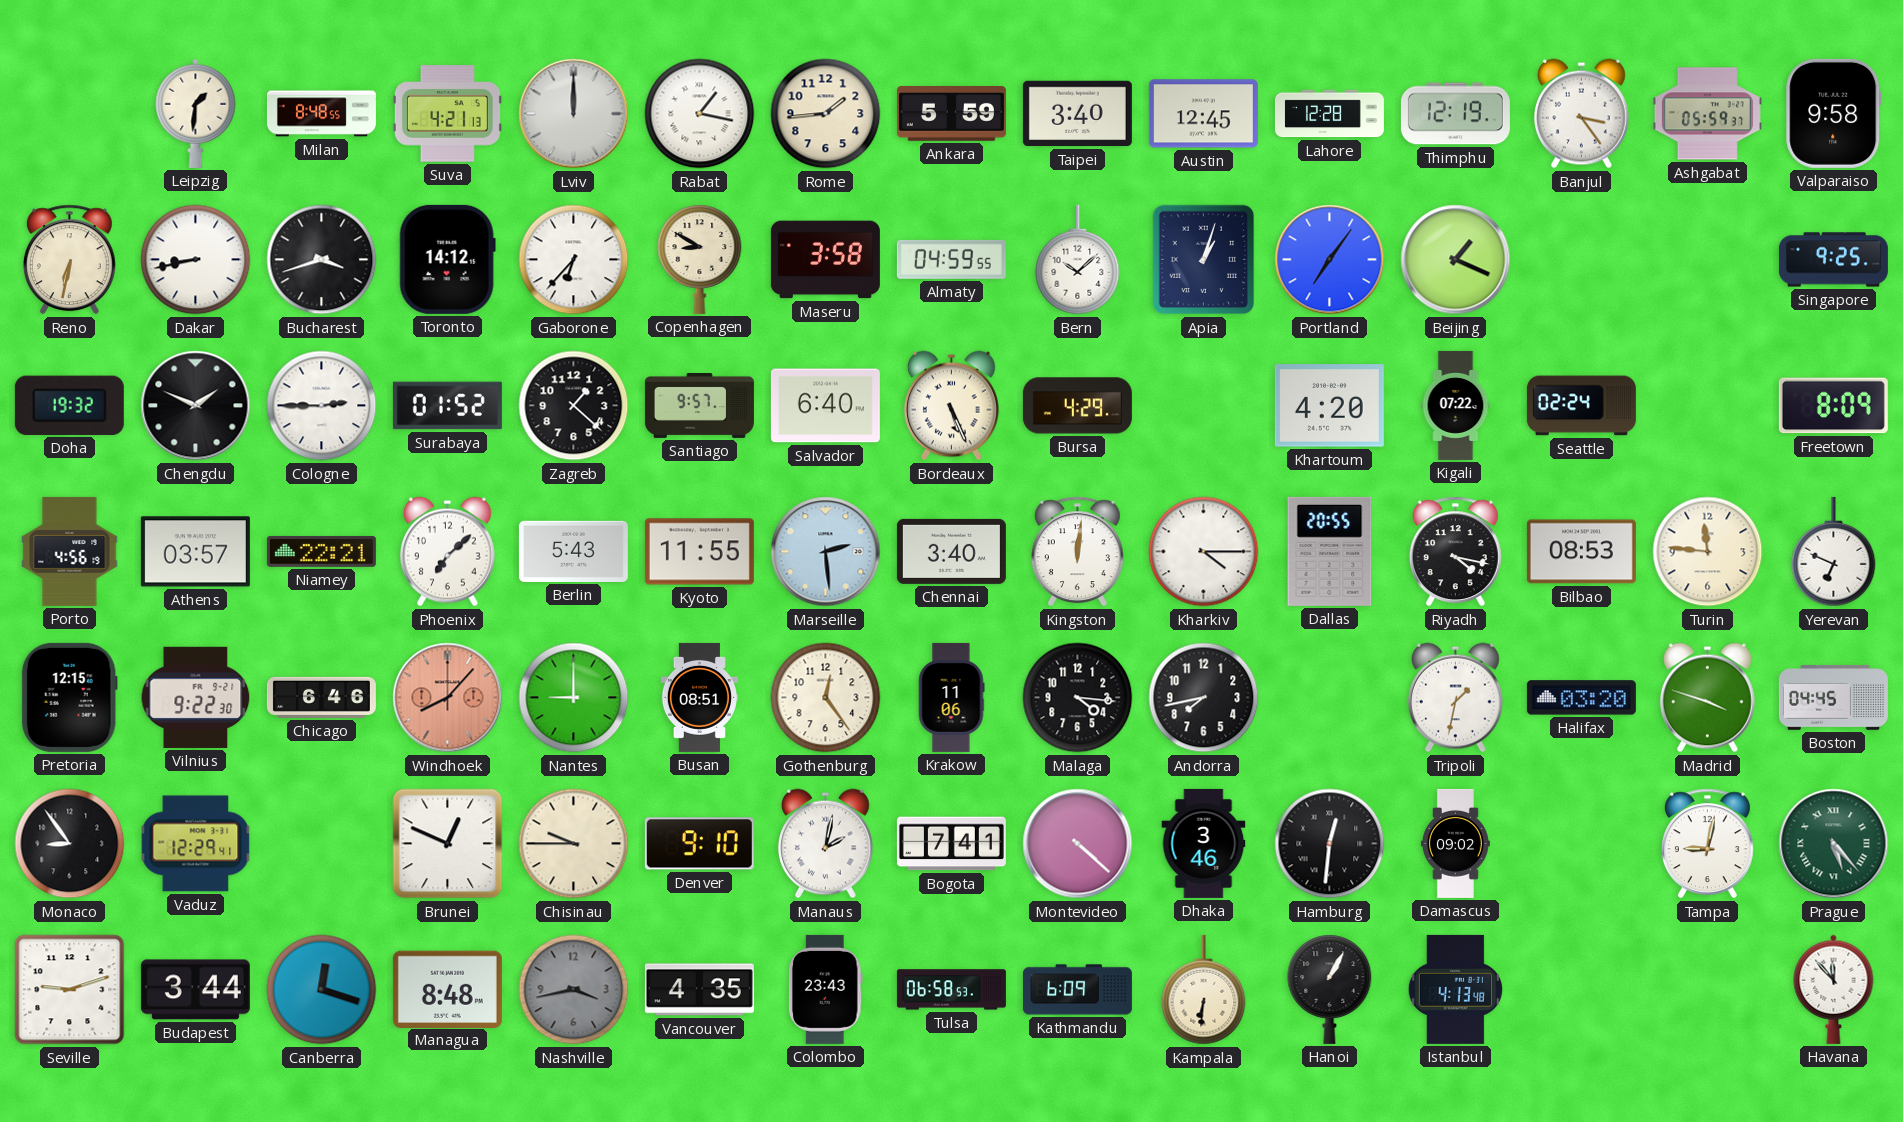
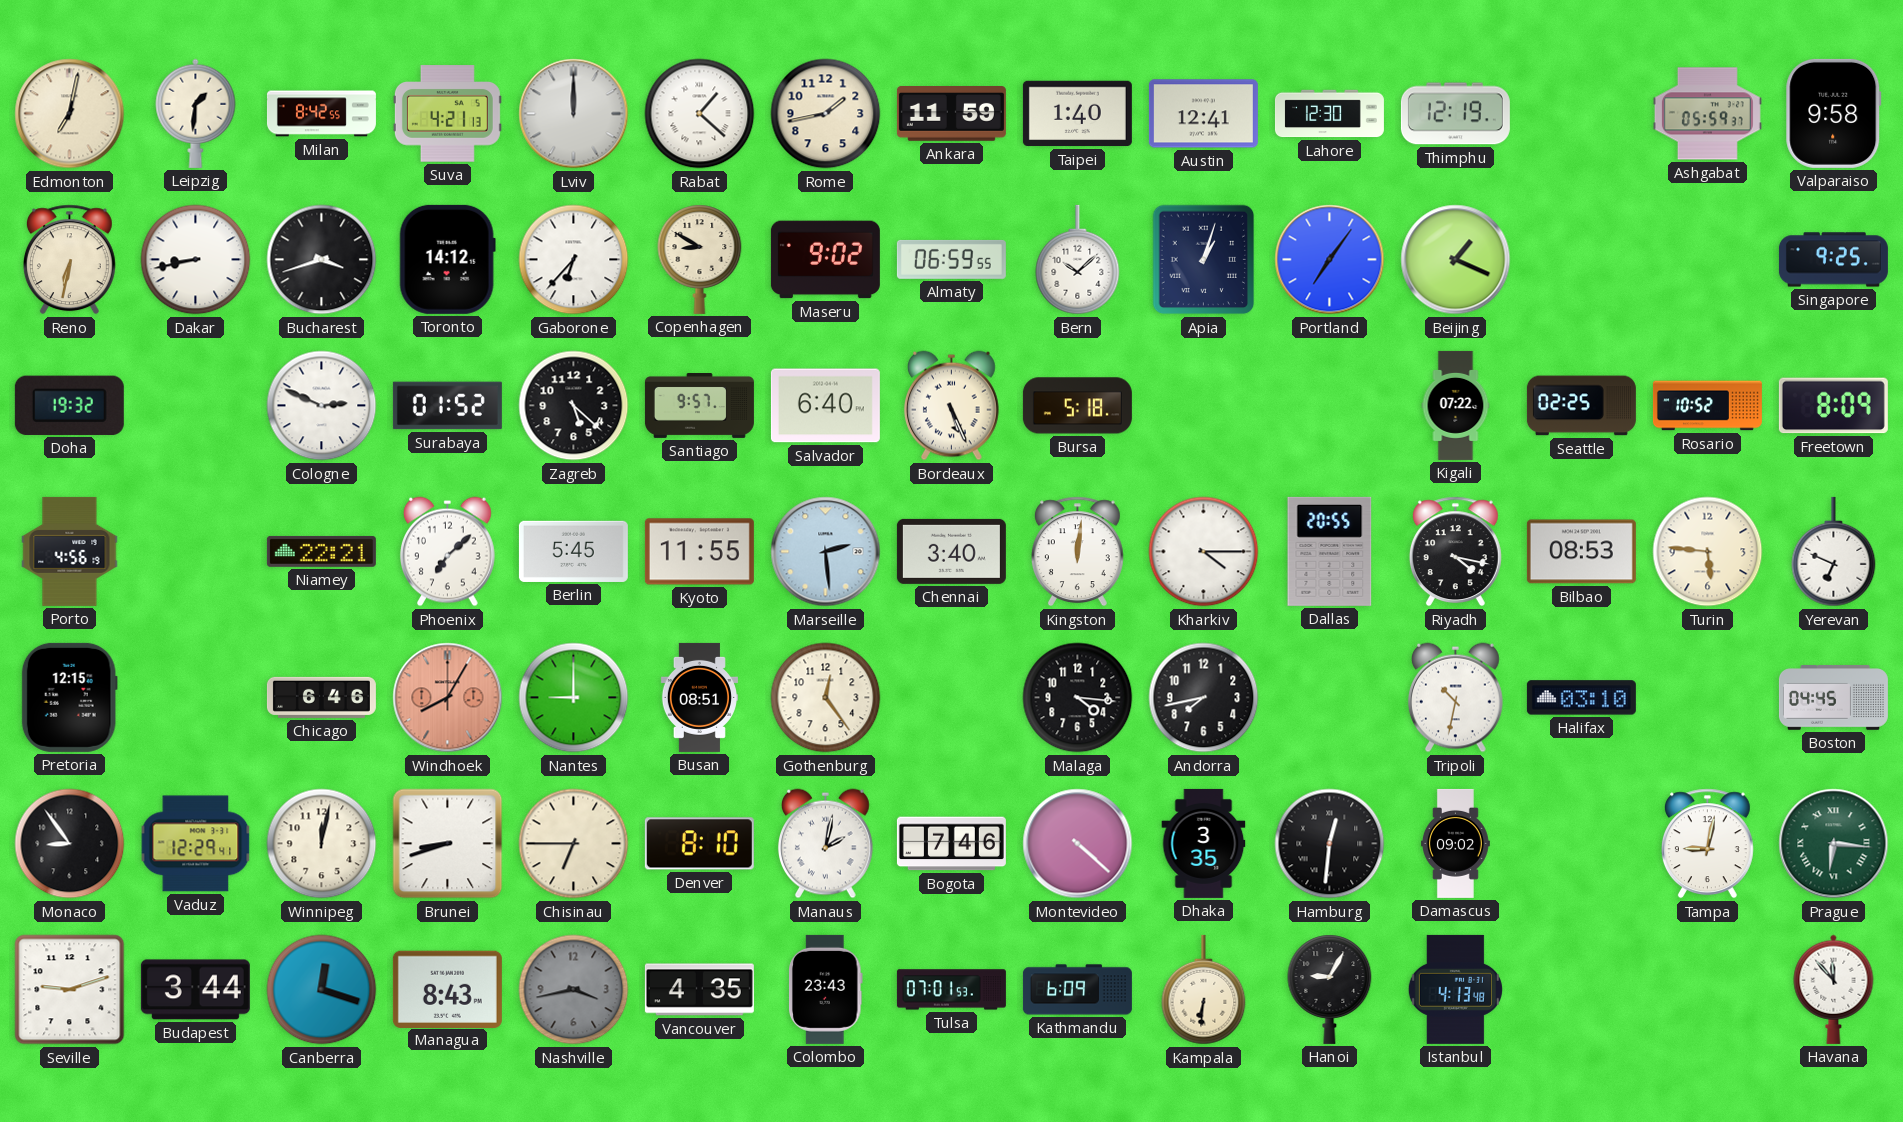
Edmonton: none -> 7:02
Milan: 8:48 -> 8:42
Rabat: 1:17 -> 1:22
Rome: 1:44 -> 1:43
Ankara: 5:59 -> 11:59
Taipei: 3:40 -> 1:40
Austin: 12:45 -> 12:41
Lahore: 12:28 -> 12:30
Banjul: 3:24 -> none
Maseru: 3:58 -> 9:02
Almaty: 04:59 -> 06:59
Chengdu: 1:49 -> none
Cologne: 2:45 -> 2:49
Zagreb: 1:22 -> 5:22
Bursa: 4:29 -> 5:18
Khartoum: 4:20 -> none
Seattle: 02:24 -> 02:25
Rosario: none -> 10:52
Athens: 03:57 -> none
Berlin: 5:43 -> 5:45
Turin: 11:46 -> 5:46
Vilnius: 9:22 -> none
Windhoek: 8:07 -> 8:05
Krakow: 11:06 -> none
Tripoli: 1:32 -> 10:32
Halifax: 03:20 -> 03:10
Madrid: 3:48 -> none
Winnipeg: none -> 12:02
Brunei: 12:49 -> 8:42
Chisinau: 9:45 -> 6:45
Denver: 9:10 -> 8:10
Bogota: 7:41 -> 7:46
Dhaka: 3:46 -> 3:35
Prague: 5:23 -> 6:16
Managua: 8:48 -> 8:43
Tulsa: 06:58 -> 07:01
Hanoi: 1:05 -> 9:05
